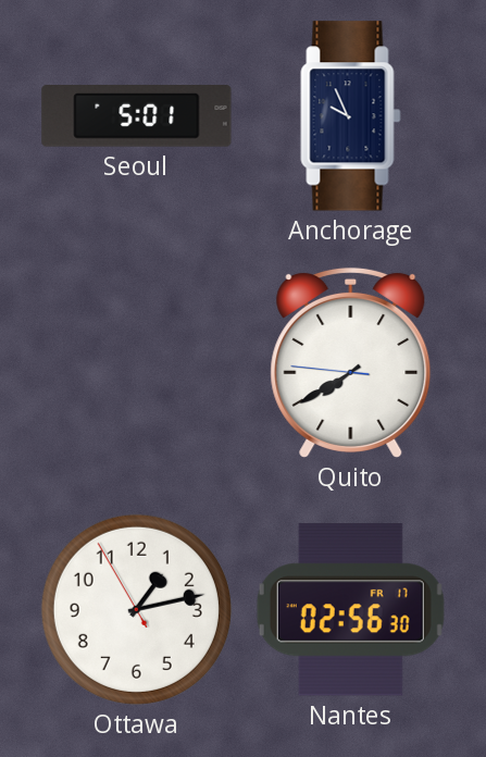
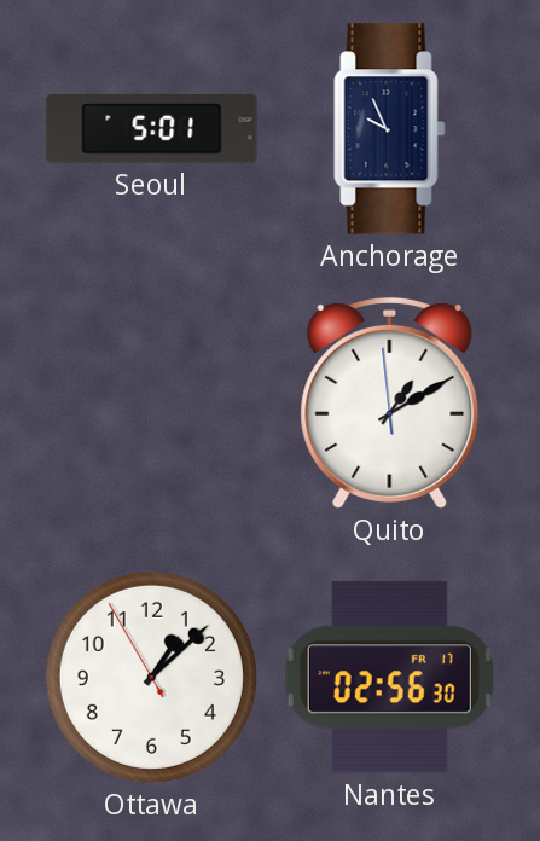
Quito: 7:39 -> 1:09
Ottawa: 1:12 -> 1:07
